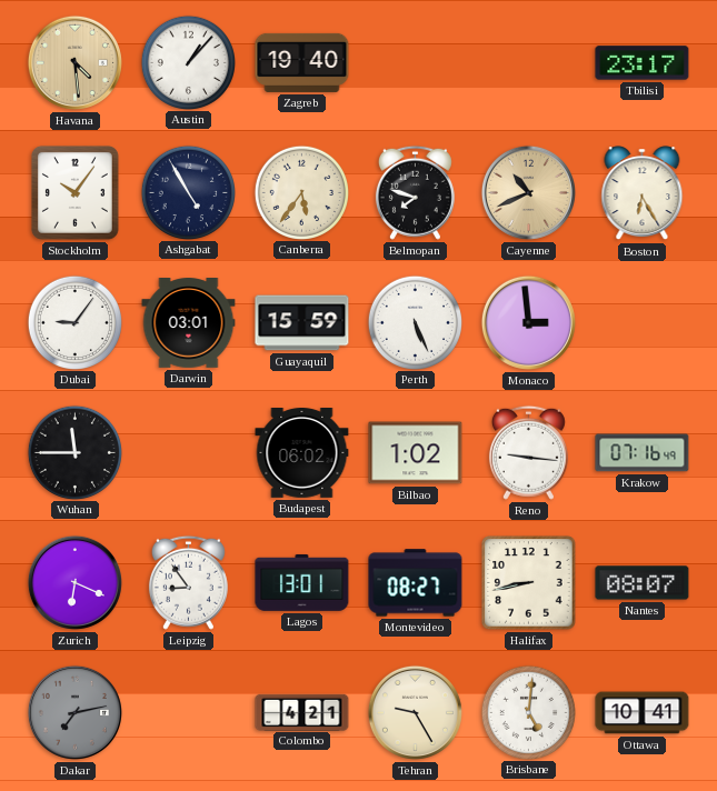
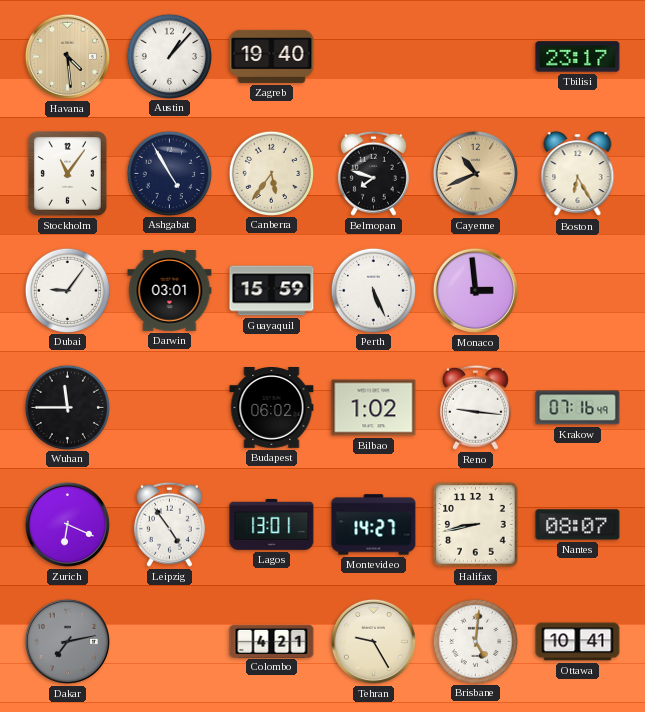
Stockholm: 10:06 -> 11:06
Leipzig: 8:54 -> 4:54
Montevideo: 08:27 -> 14:27
